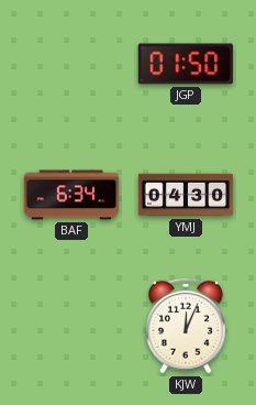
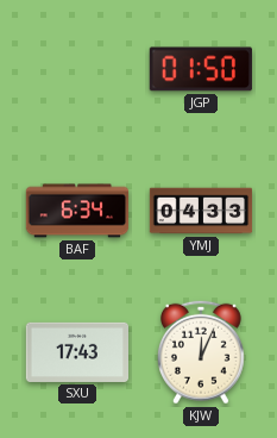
YMJ: 04:30 -> 04:33
SXU: none -> 17:43
